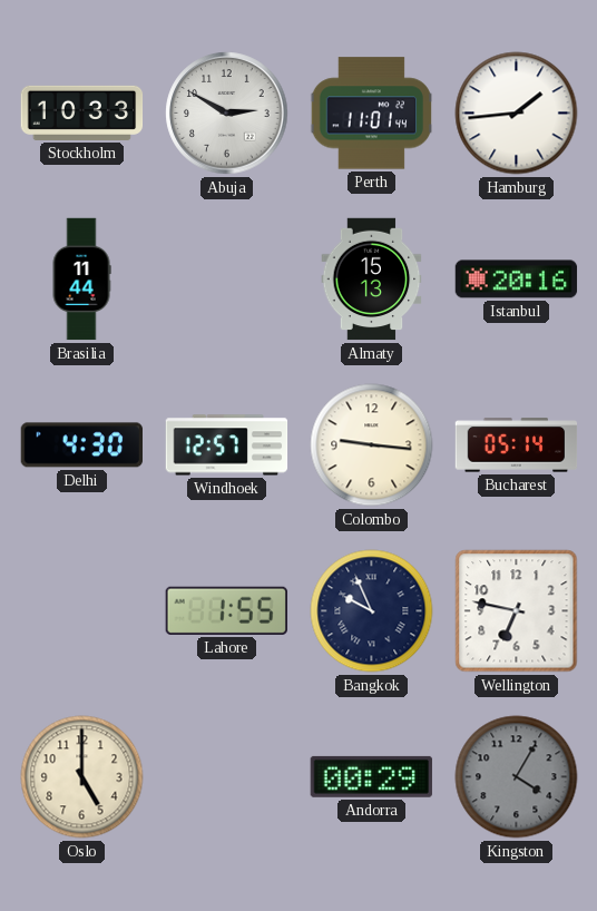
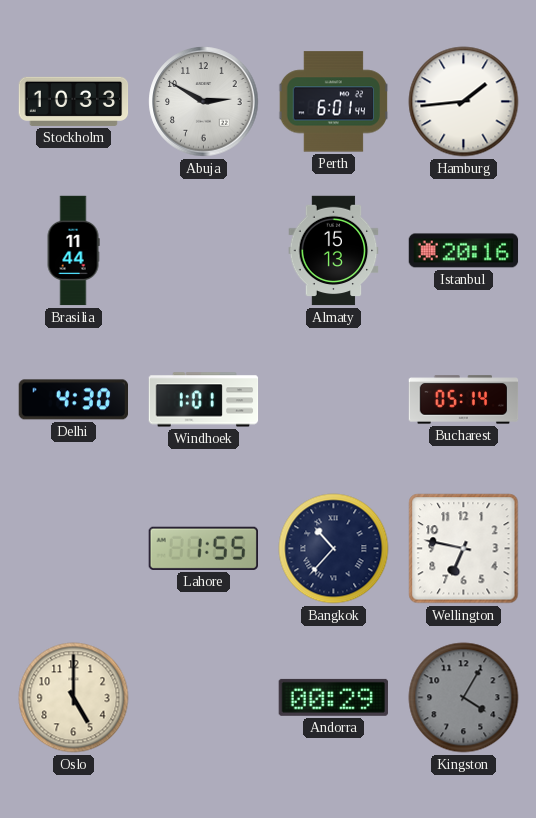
Perth: 11:01 -> 6:01
Windhoek: 12:57 -> 1:01
Colombo: 9:16 -> none
Bangkok: 9:56 -> 10:37
